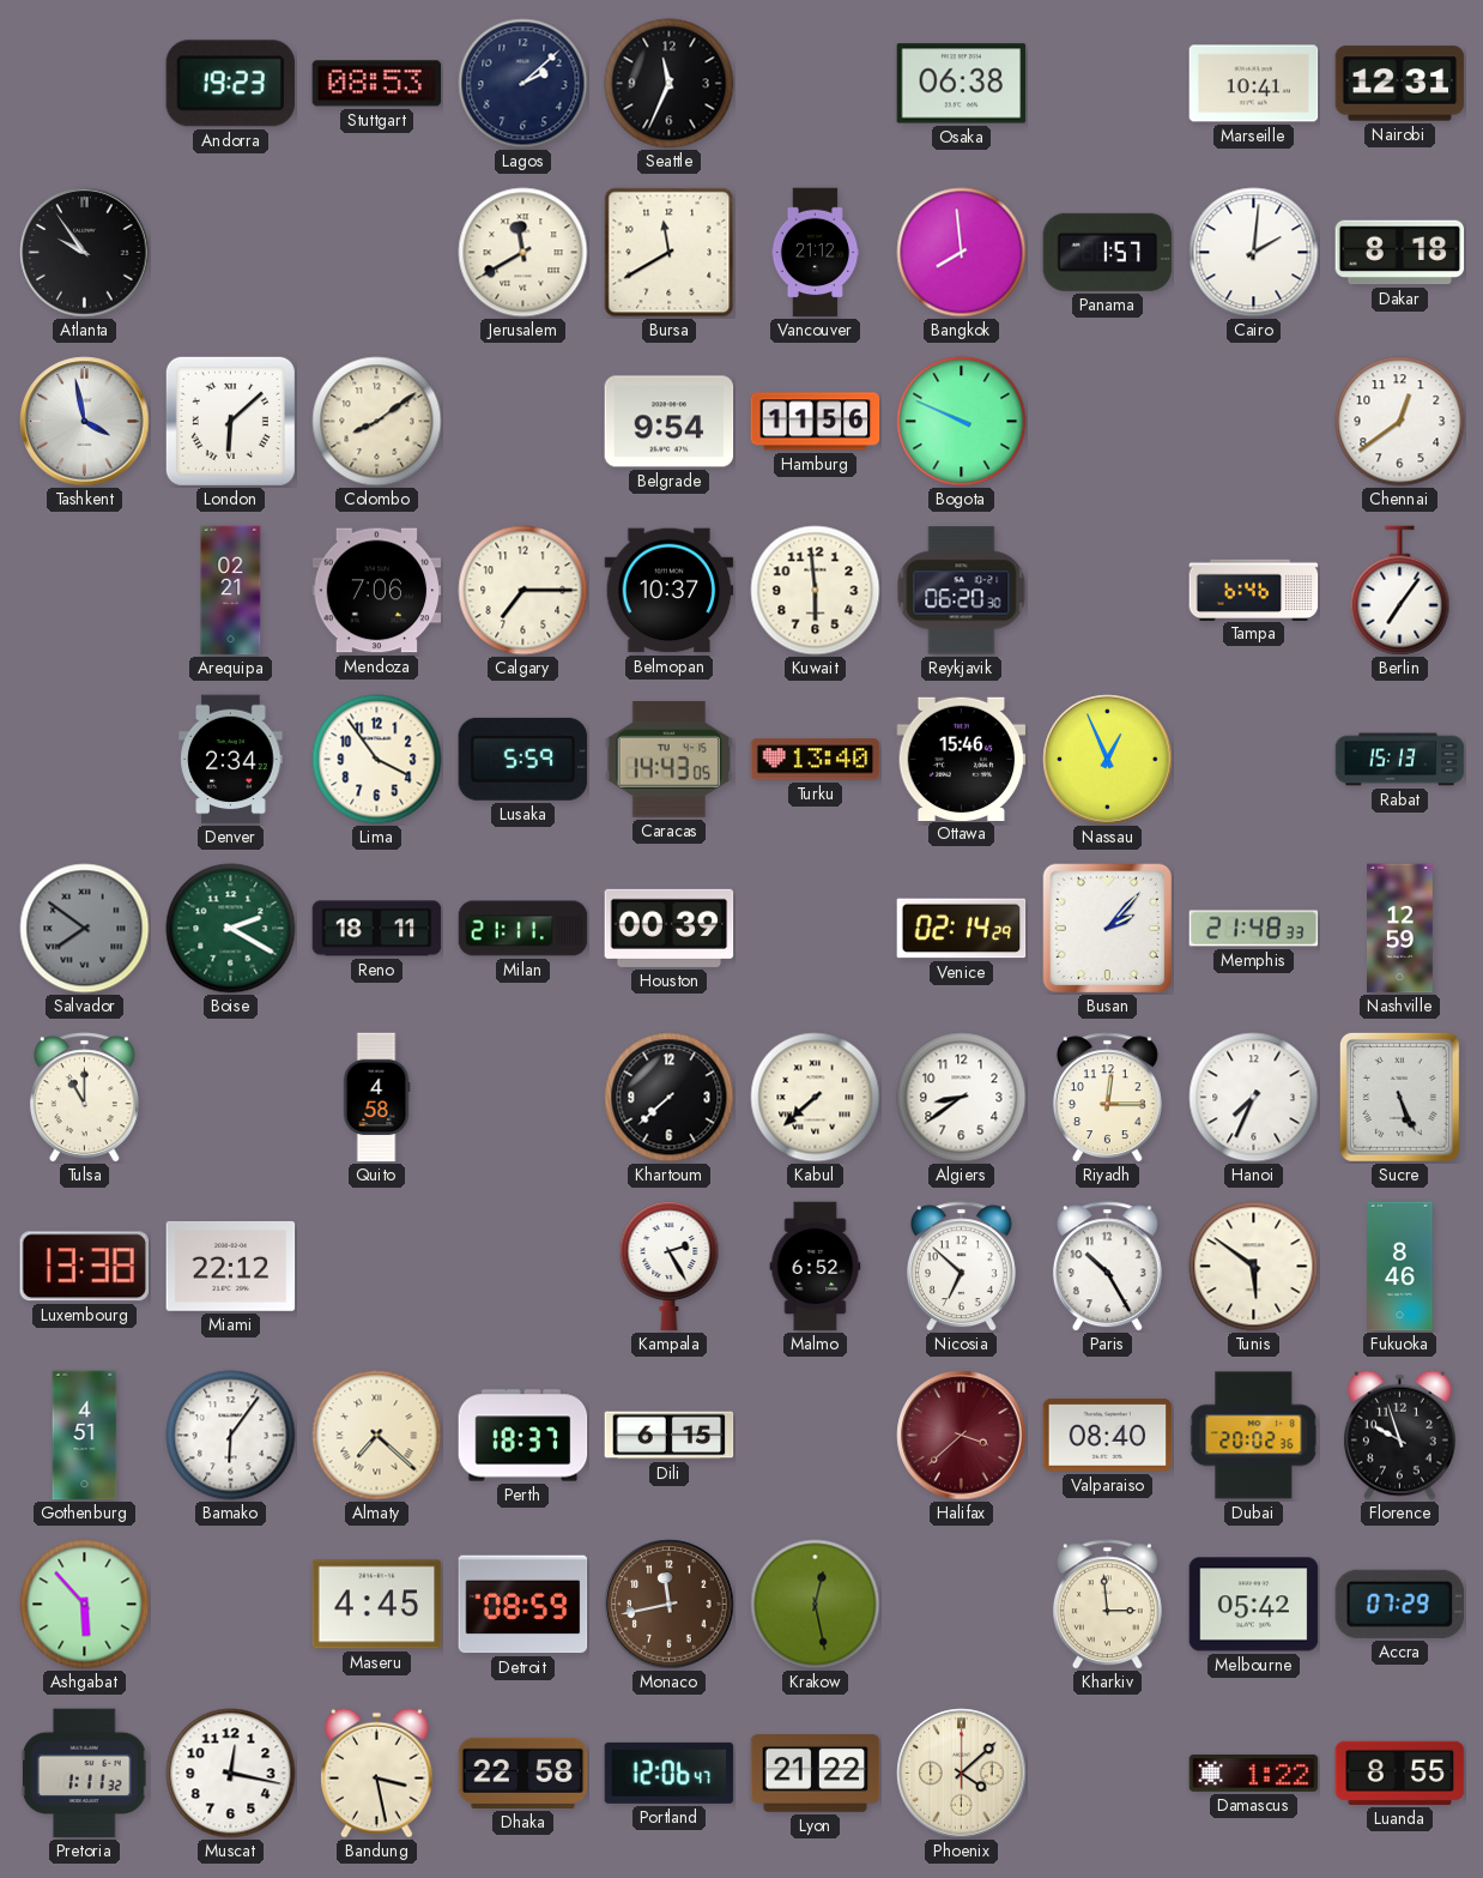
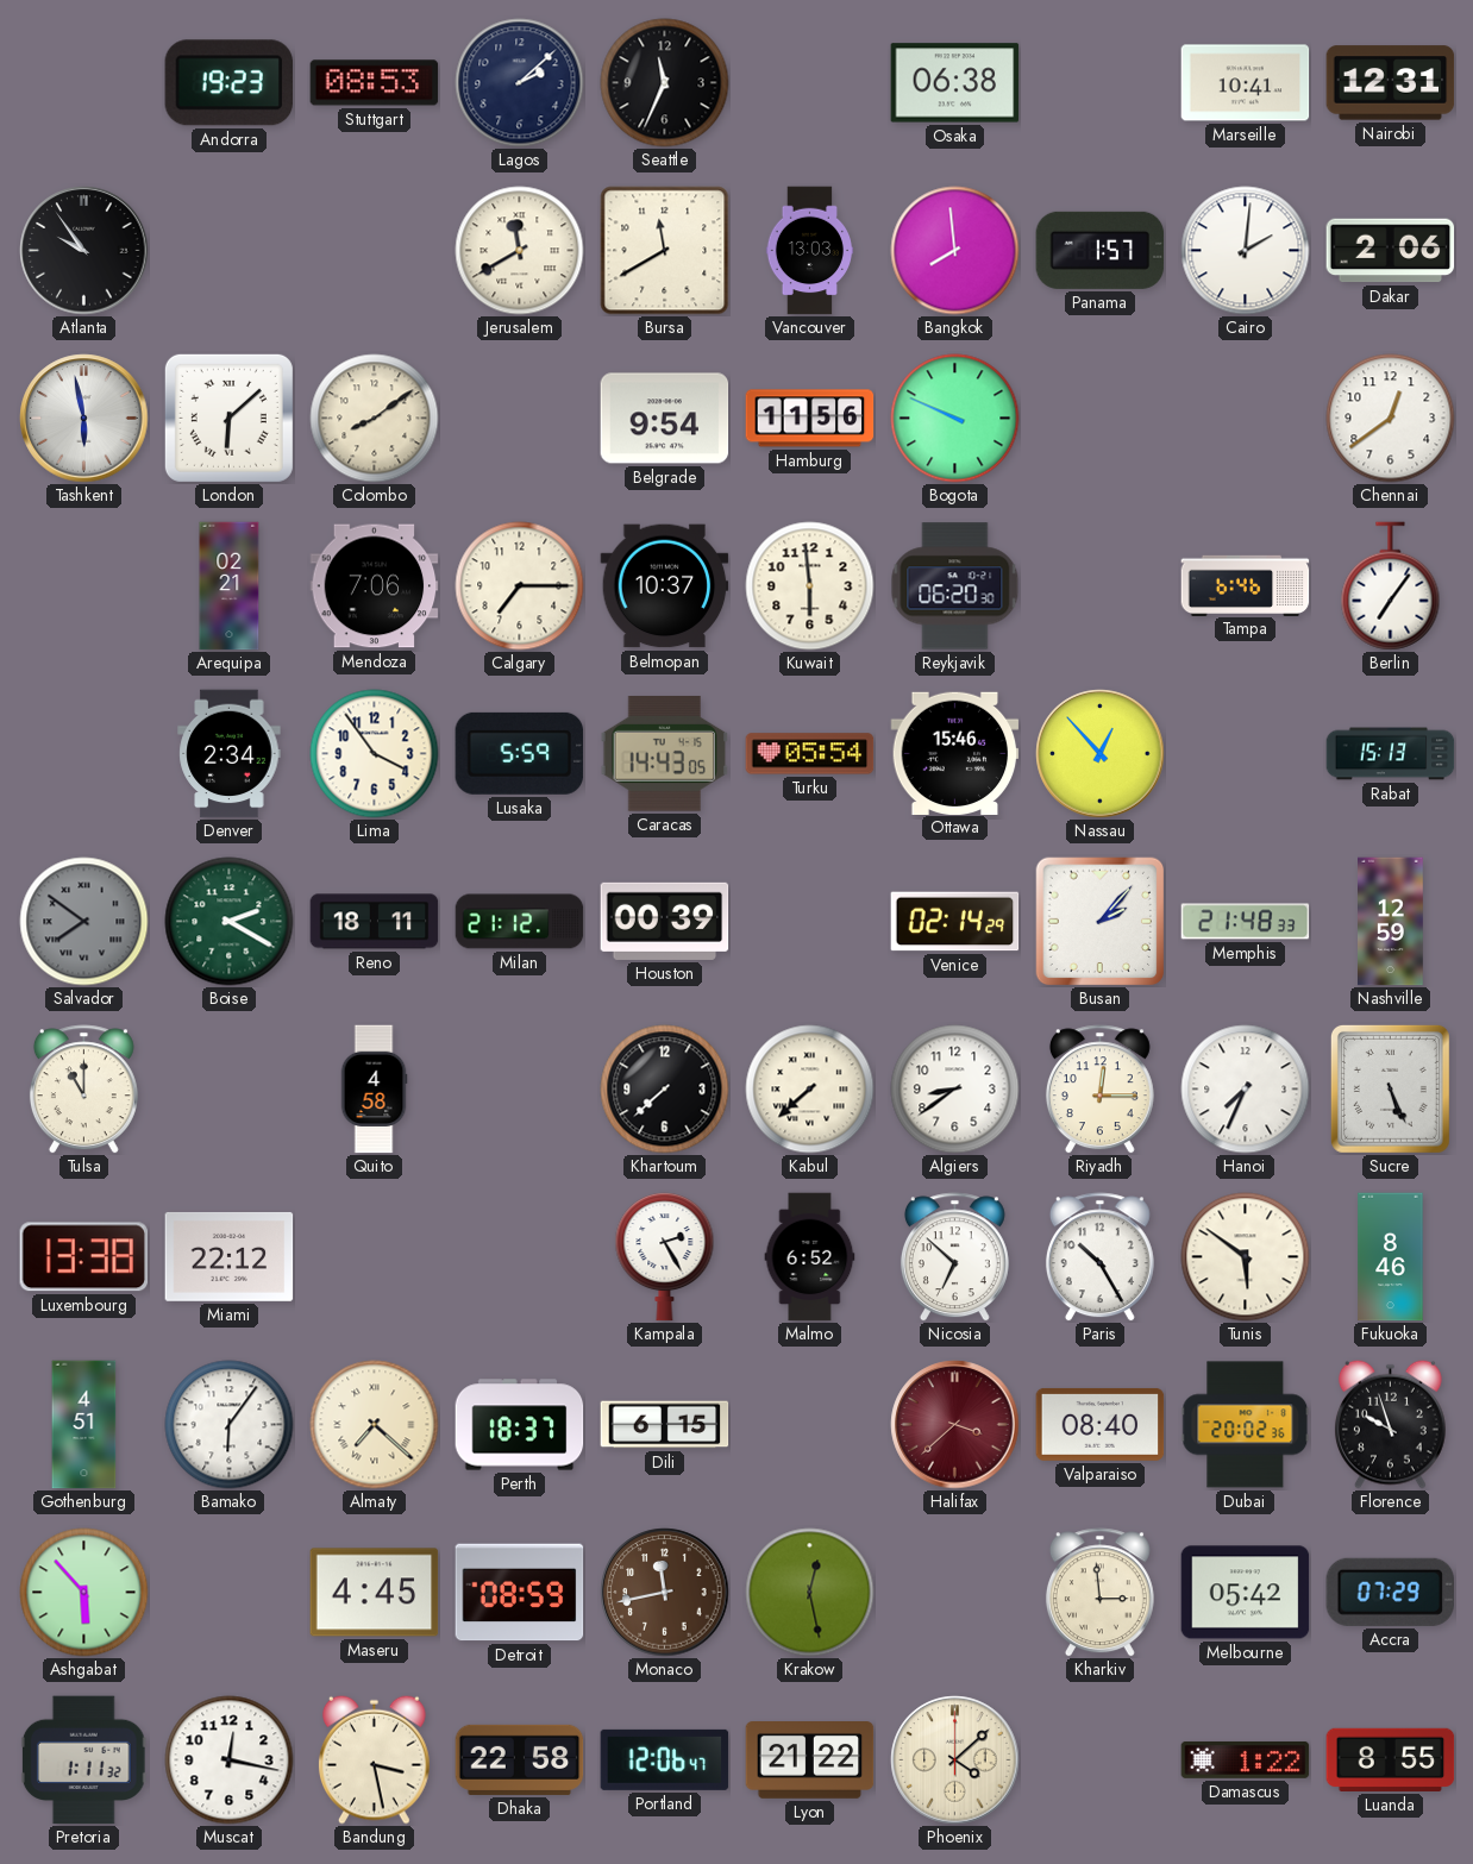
Vancouver: 21:12 -> 13:03
Dakar: 8:18 -> 2:06
Tashkent: 3:58 -> 5:58
Turku: 13:40 -> 05:54
Nassau: 12:56 -> 12:53
Milan: 21:11 -> 21:12
